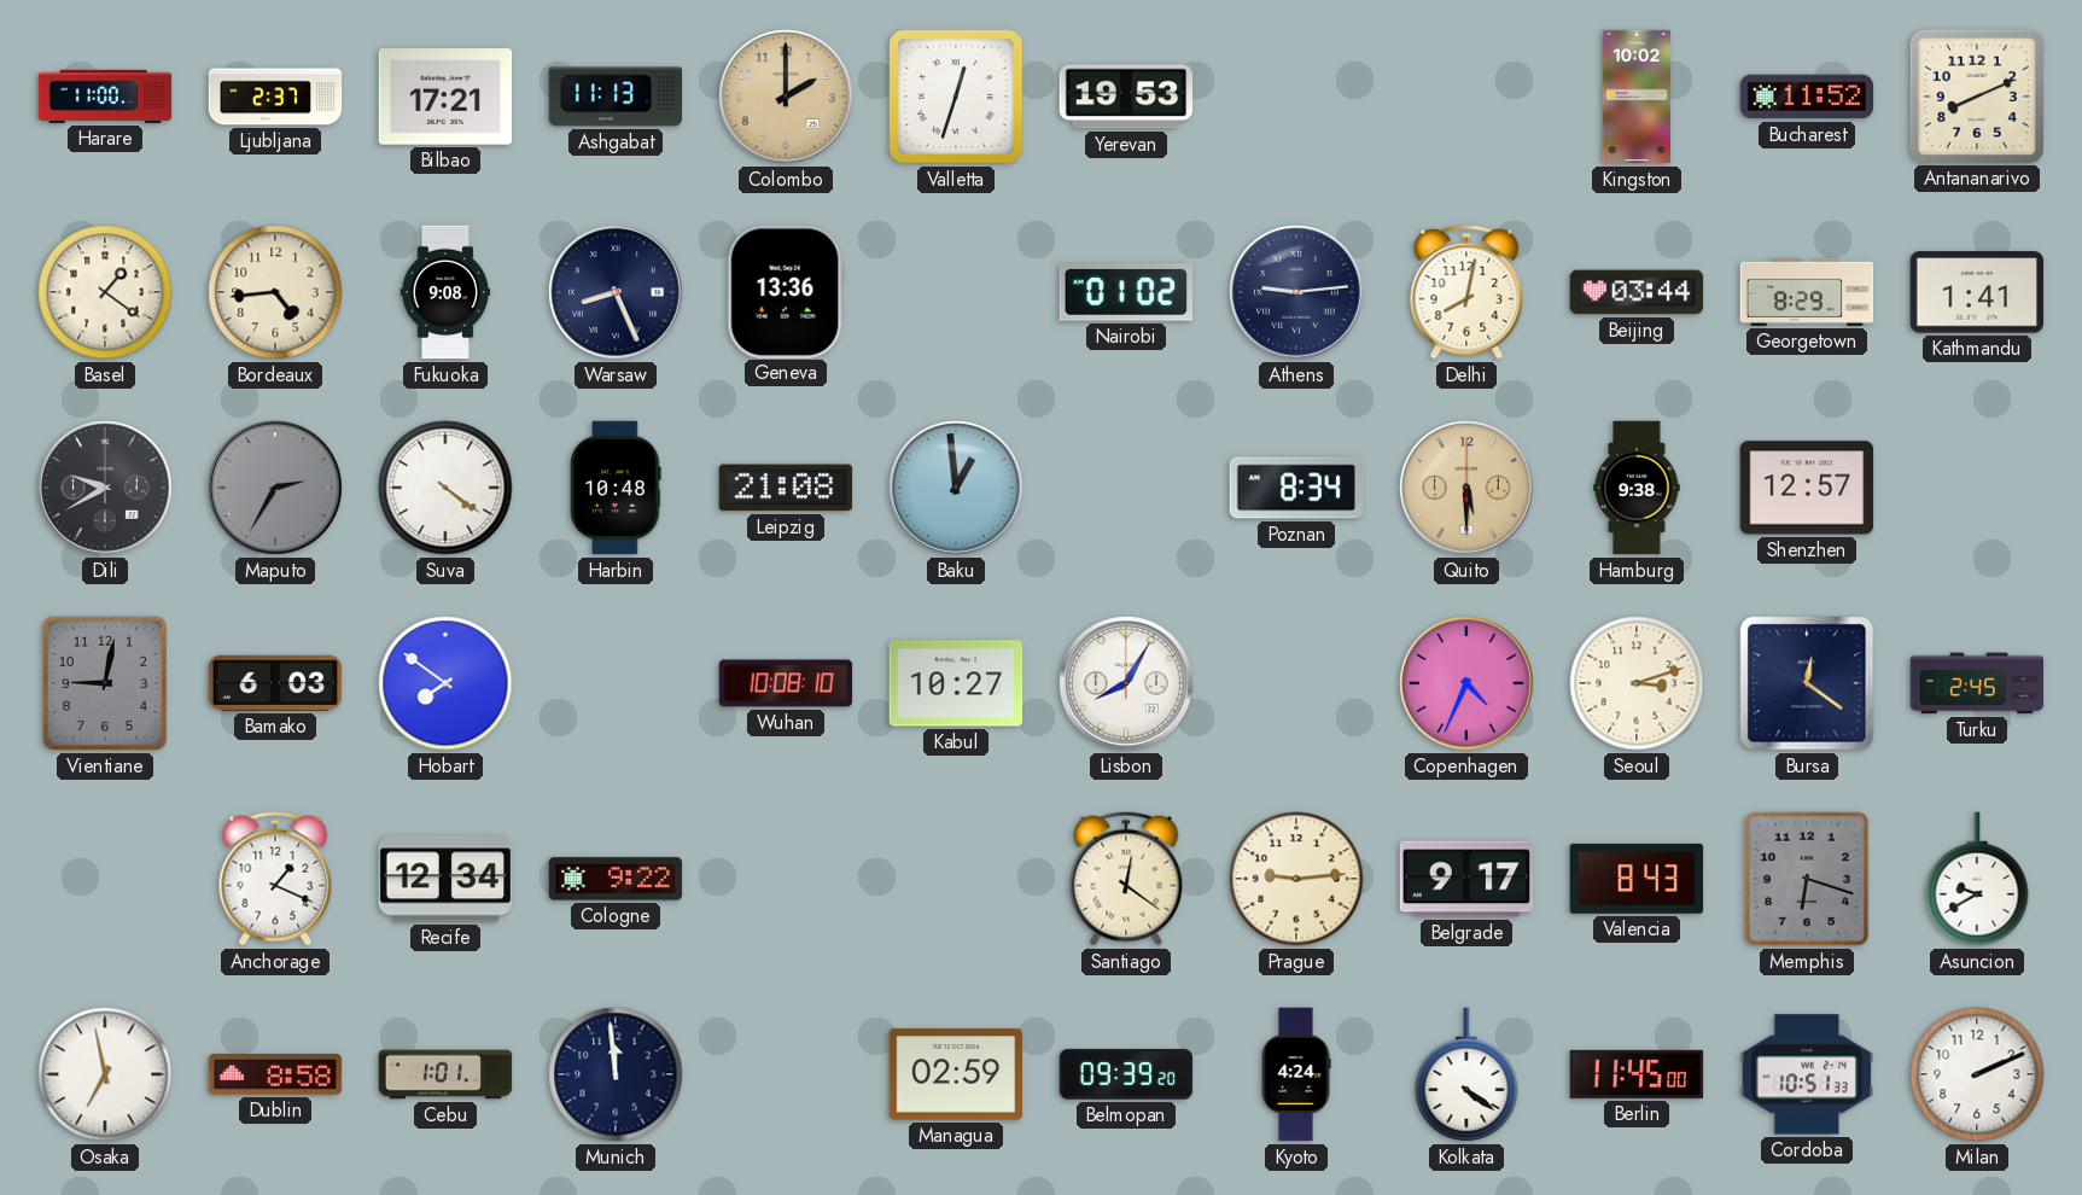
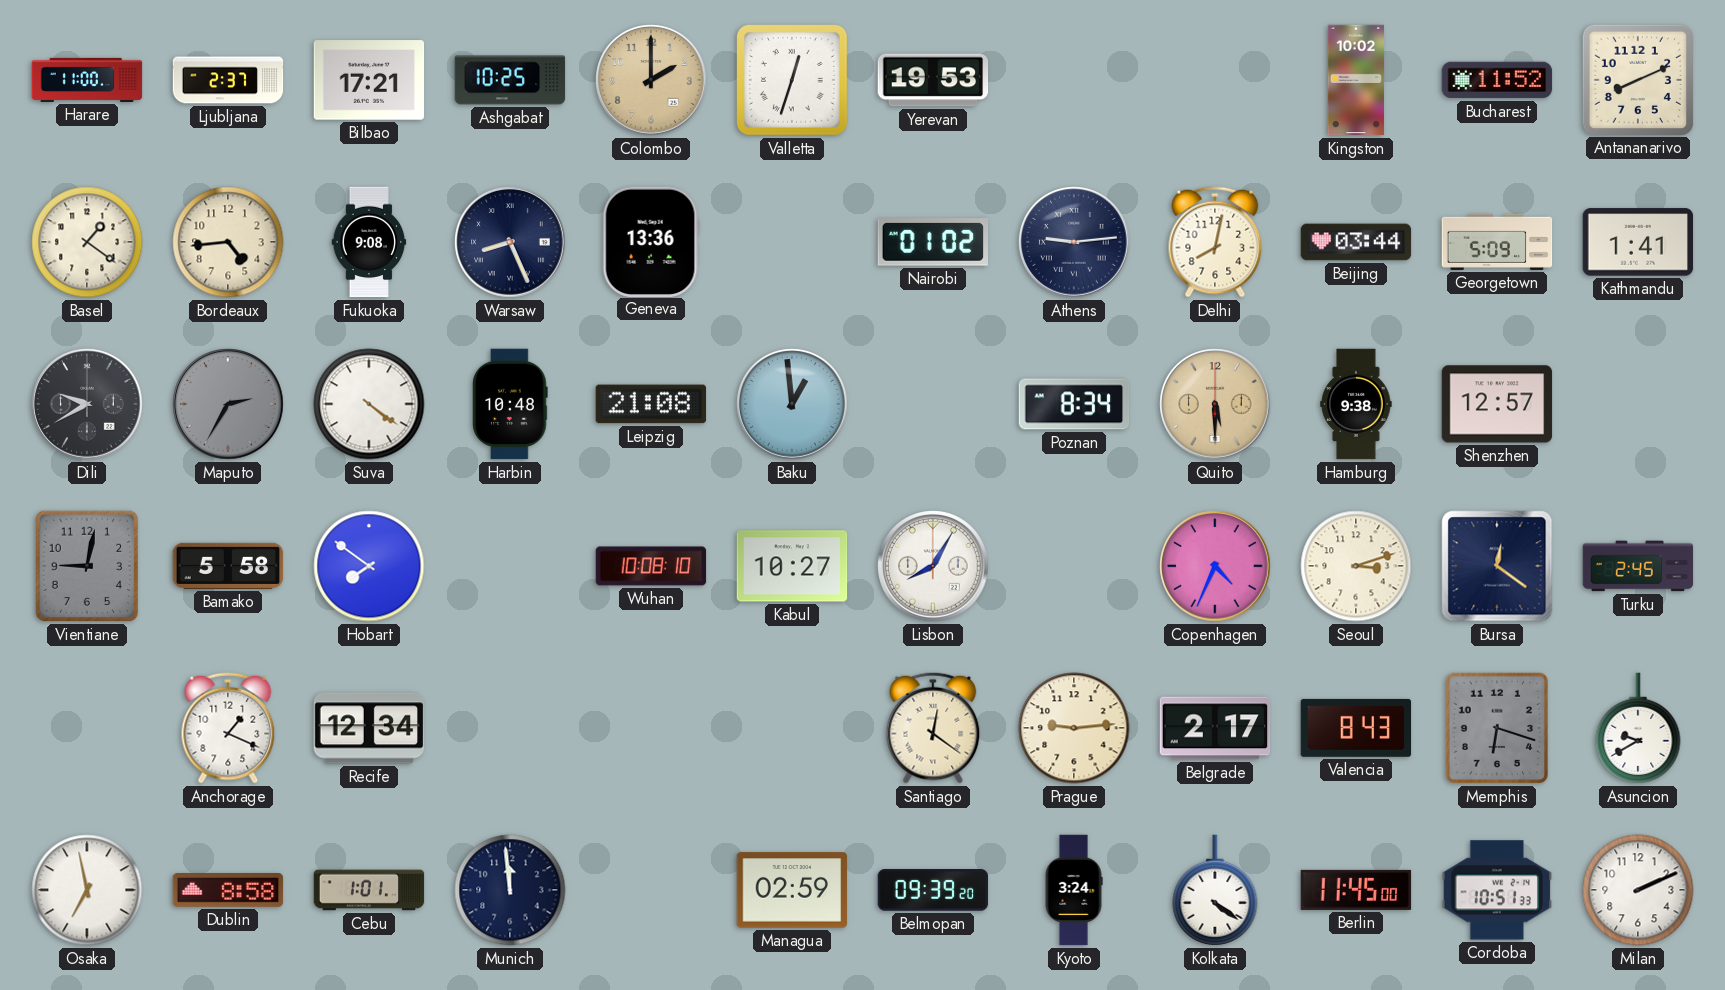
Ashgabat: 11:13 -> 10:25
Georgetown: 8:29 -> 5:09
Bamako: 6:03 -> 5:58
Cologne: 9:22 -> none
Belgrade: 9:17 -> 2:17
Kyoto: 4:24 -> 3:24
